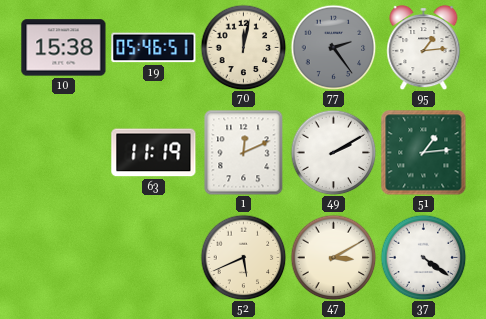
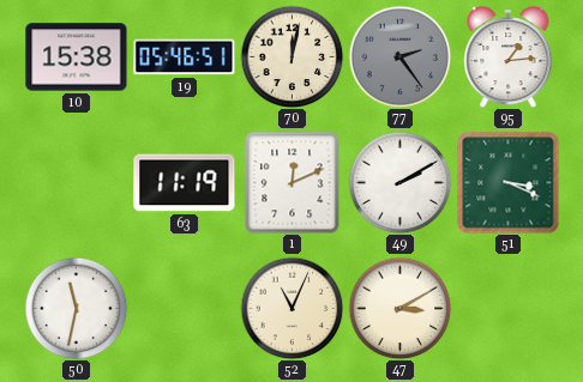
51: 1:14 -> 3:19
50: none -> 11:32
52: 5:41 -> 11:04
37: 4:21 -> none
